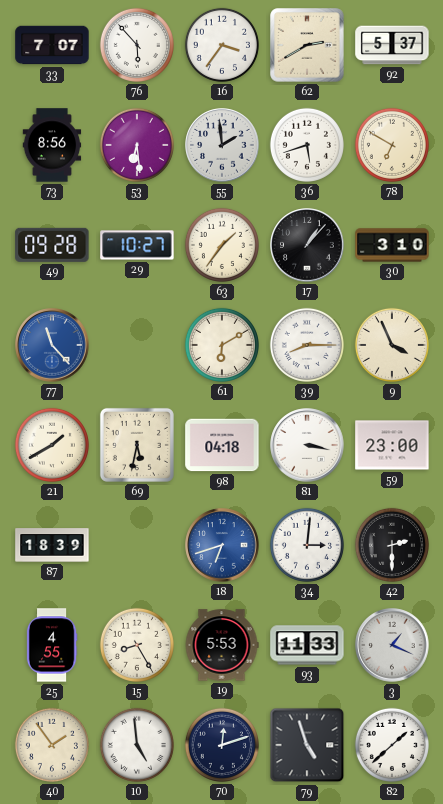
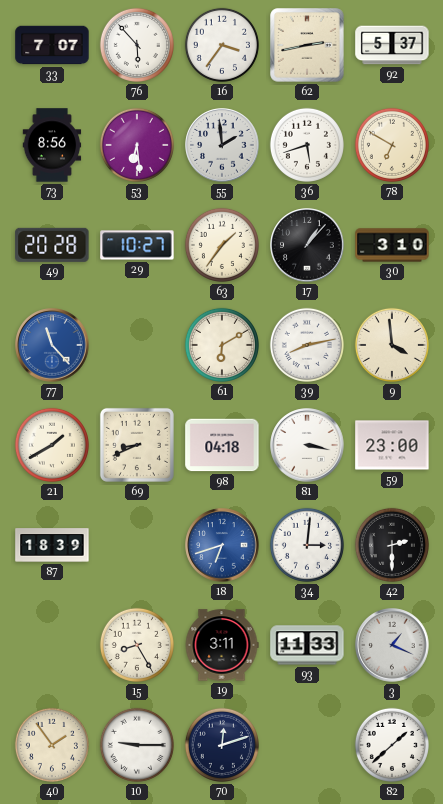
62: 2:40 -> 2:43
49: 09:28 -> 20:28
39: 8:15 -> 8:13
9: 3:56 -> 3:59
69: 5:32 -> 8:41
25: 4:55 -> none
19: 5:53 -> 3:11
10: 4:59 -> 9:15
79: 4:57 -> none
